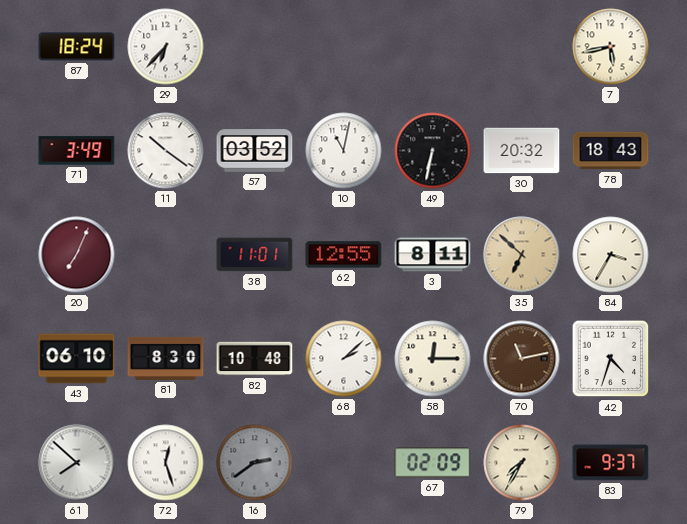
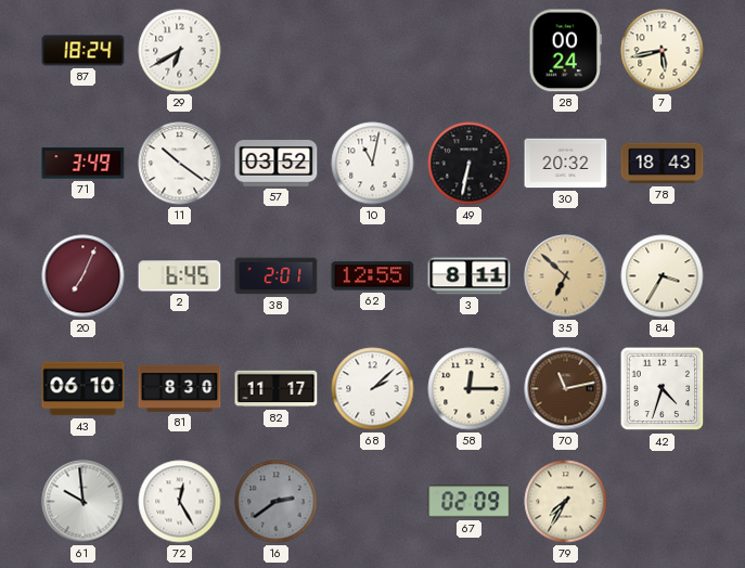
29: 6:37 -> 6:40
28: none -> 00:24
2: none -> 6:45
38: 11:01 -> 2:01
82: 10:48 -> 11:17
61: 7:52 -> 9:59
72: 12:27 -> 12:25
83: 9:37 -> none
